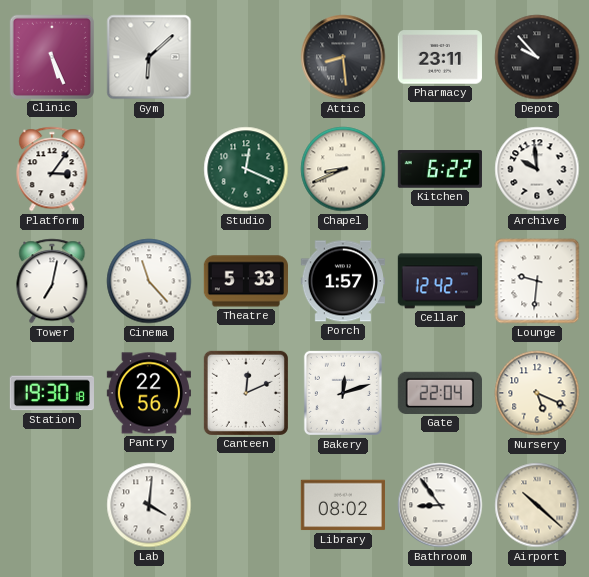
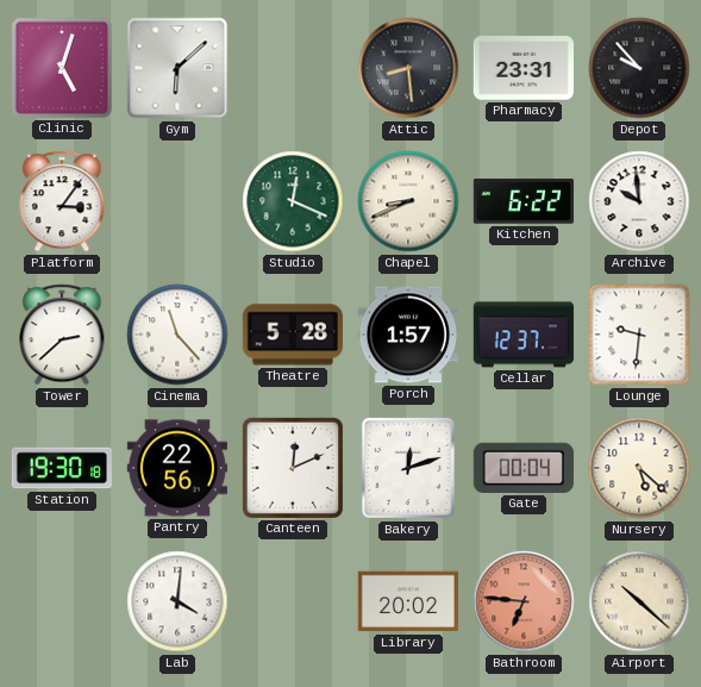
Clinic: 5:26 -> 5:03
Pharmacy: 23:11 -> 23:31
Tower: 7:02 -> 2:38
Theatre: 5:33 -> 5:28
Cellar: 12:42 -> 12:37
Gate: 22:04 -> 00:04
Nursery: 5:19 -> 5:22
Library: 08:02 -> 20:02
Bathroom: 8:54 -> 6:46
Bathroom dial: white -> salmon
